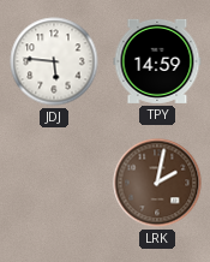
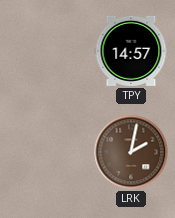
JDJ: 5:46 -> none
TPY: 14:59 -> 14:57
